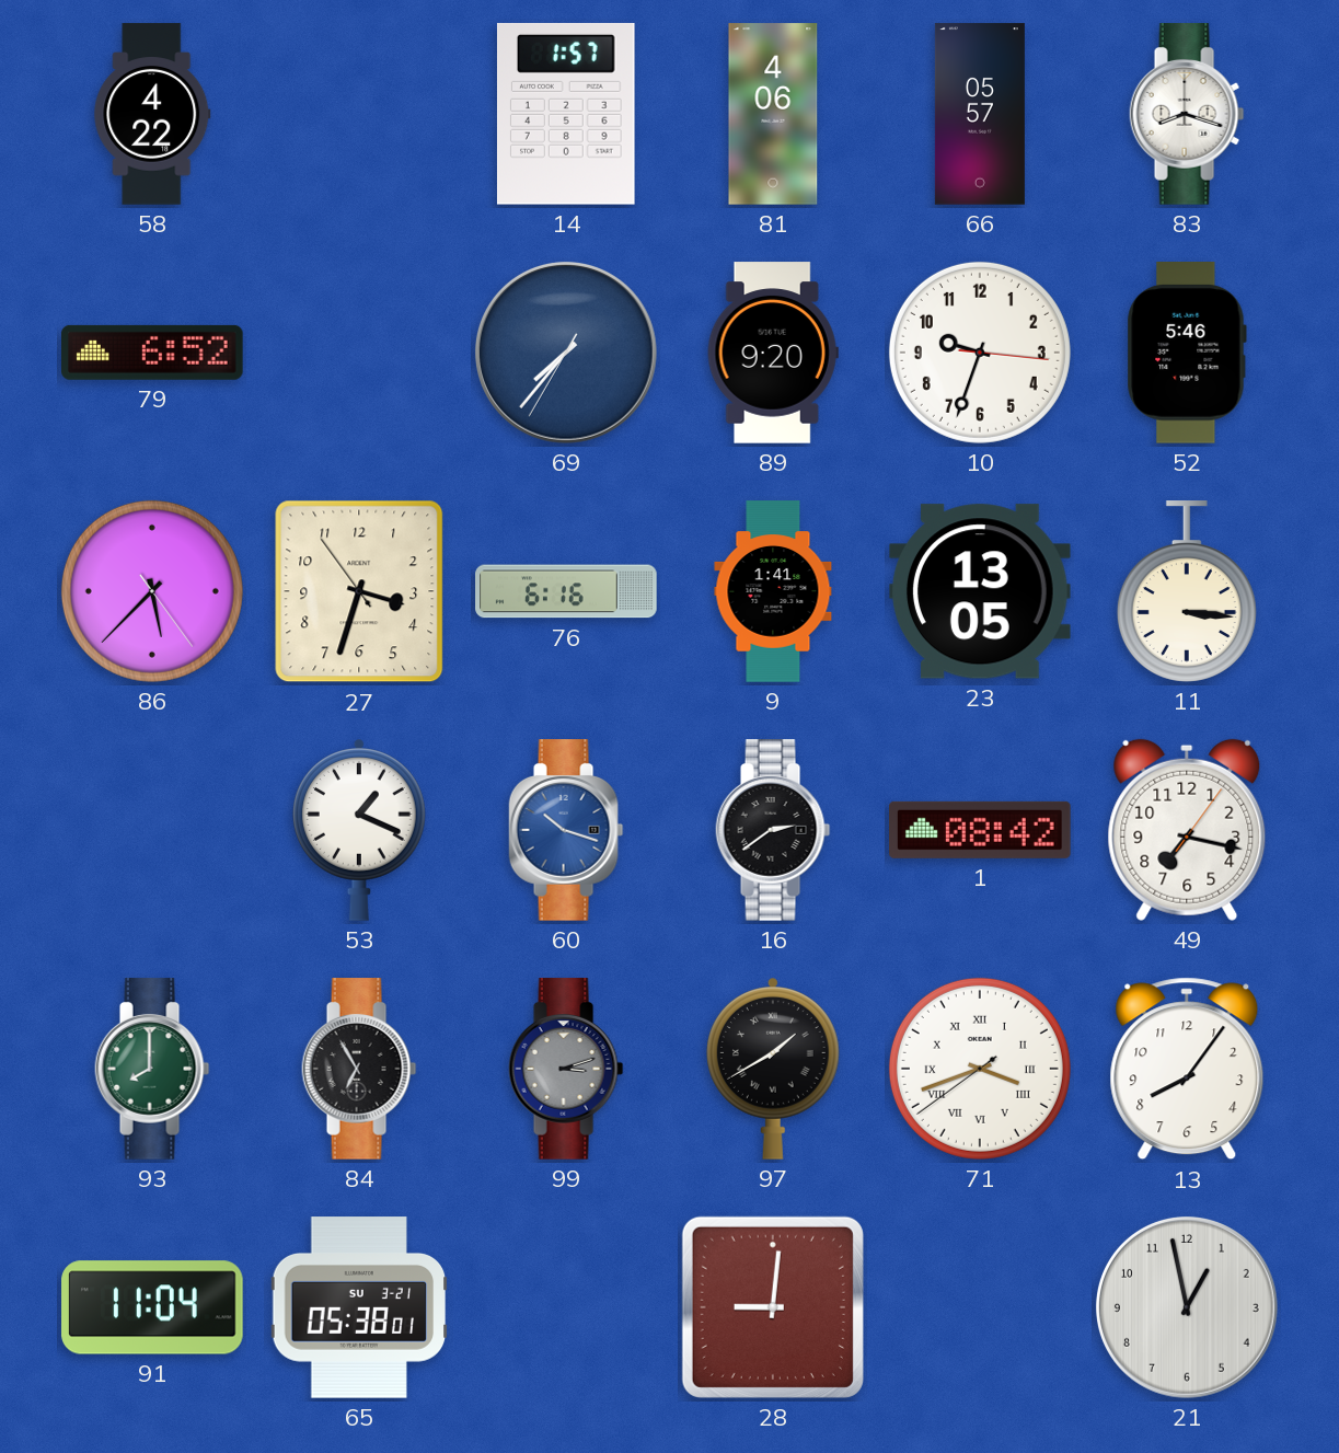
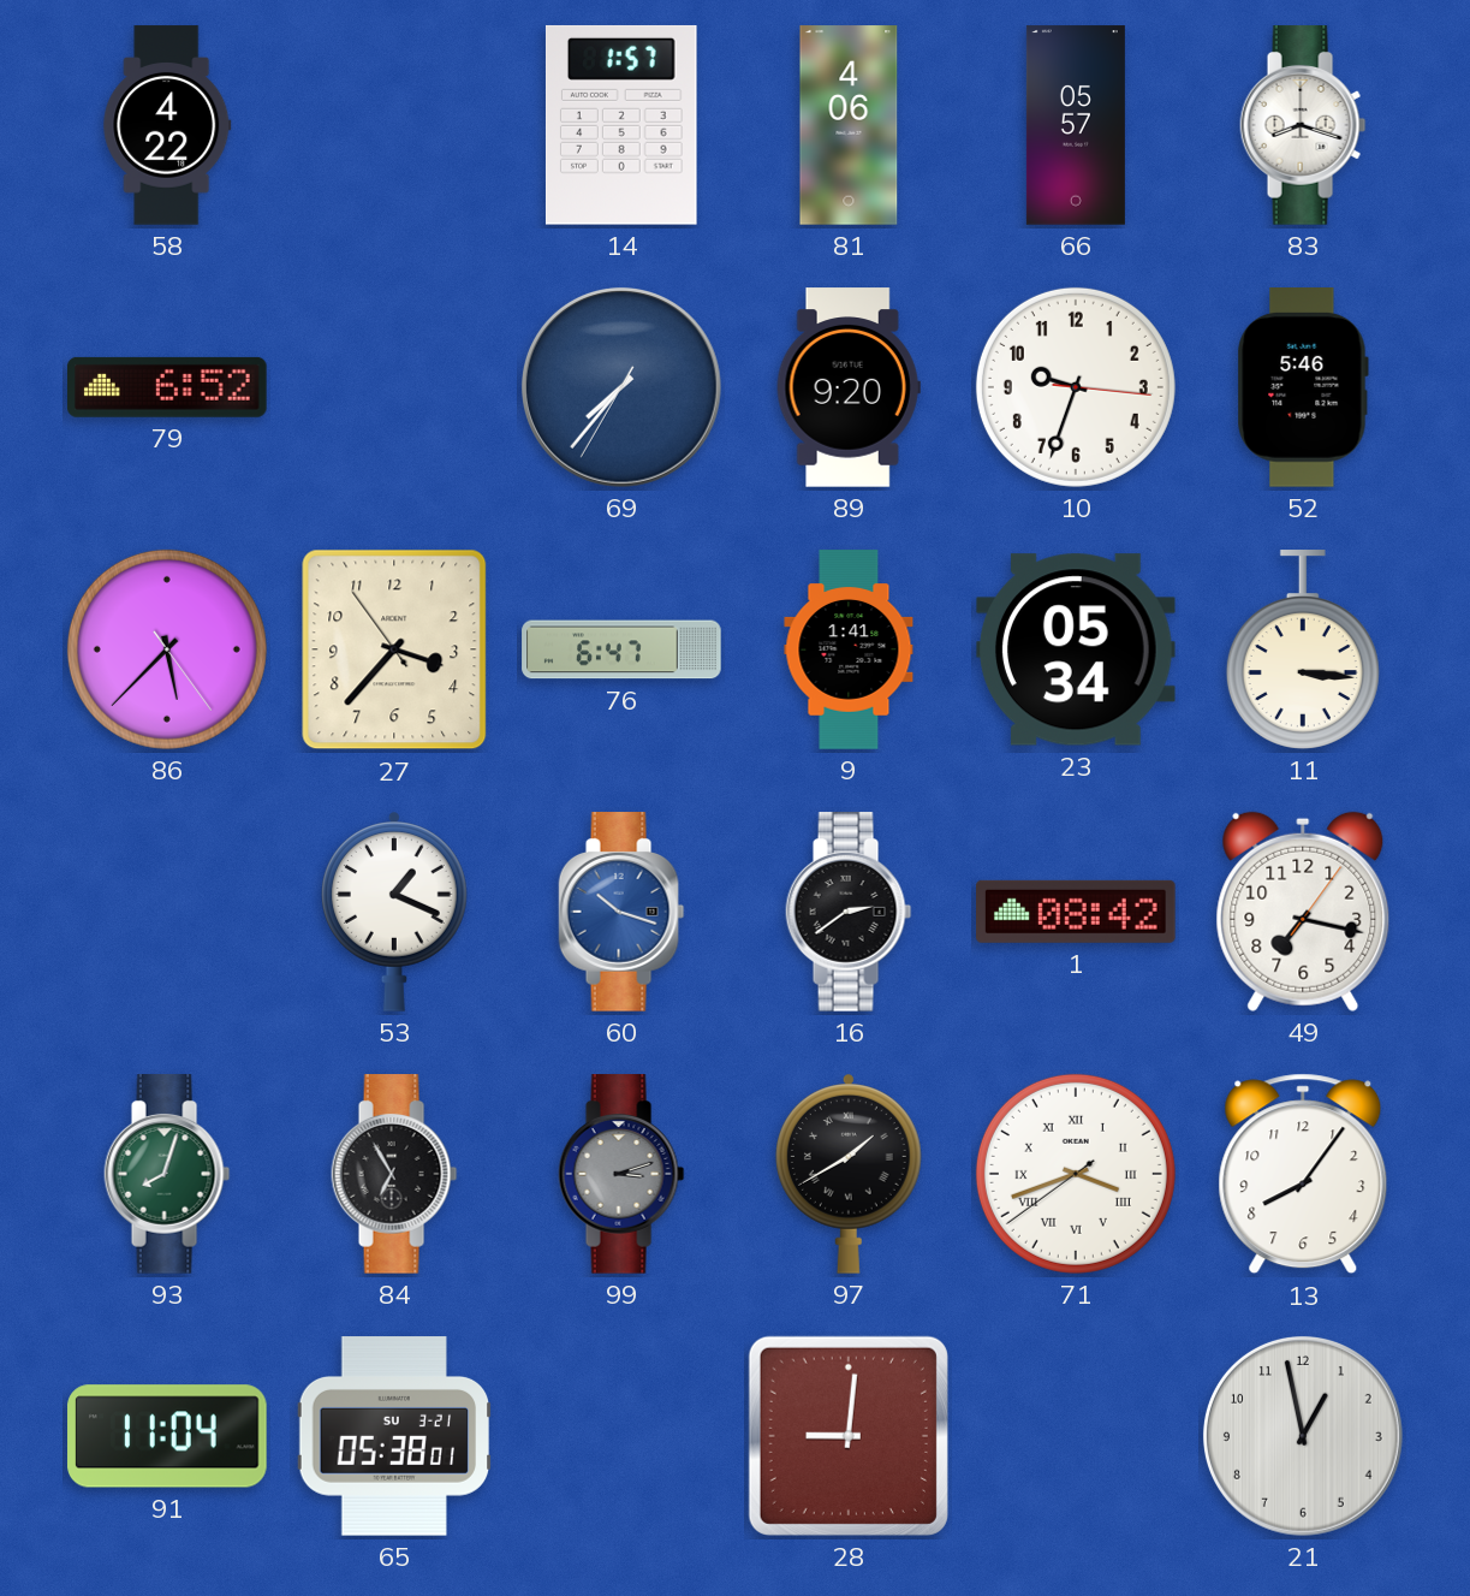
27: 3:32 -> 3:36
76: 6:16 -> 6:47
23: 13:05 -> 05:34
93: 8:00 -> 8:03
